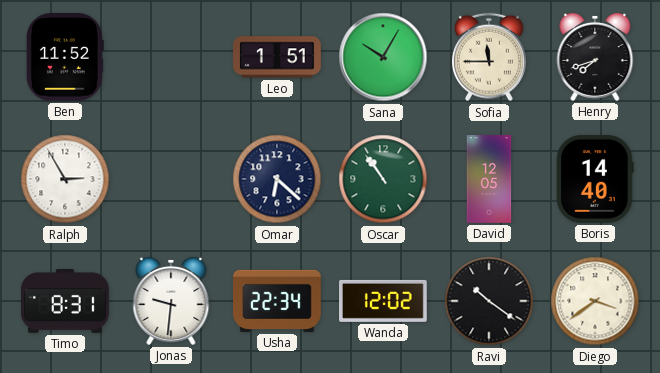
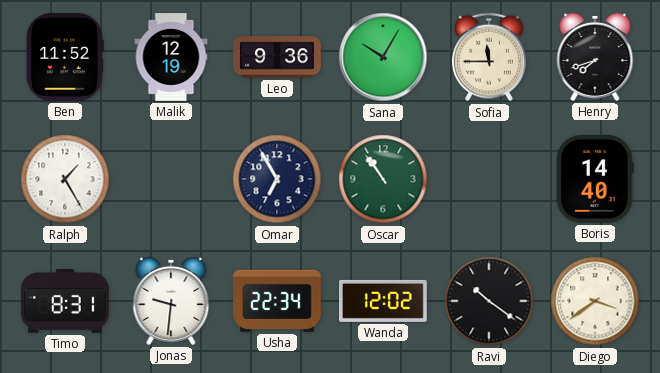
Malik: none -> 12:19
Leo: 1:51 -> 9:36
Ralph: 2:55 -> 1:25
Omar: 6:22 -> 6:55
David: 12:05 -> none
